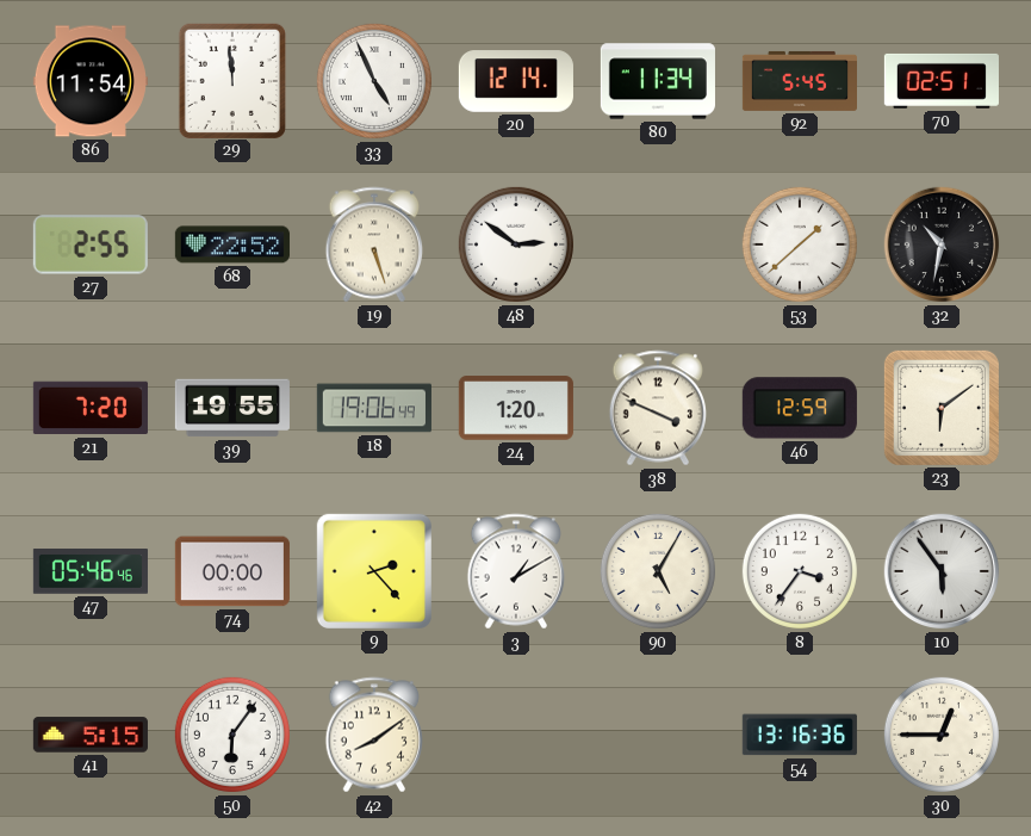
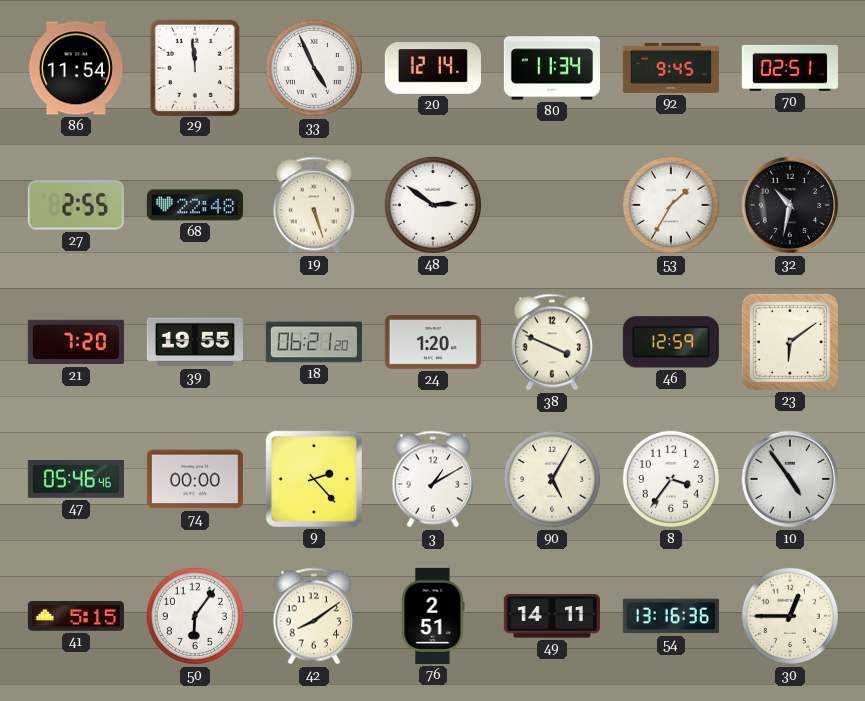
92: 5:45 -> 9:45
68: 22:52 -> 22:48
53: 1:38 -> 1:35
18: 19:06 -> 06:21
10: 5:54 -> 4:54
76: none -> 2:51
49: none -> 14:11
